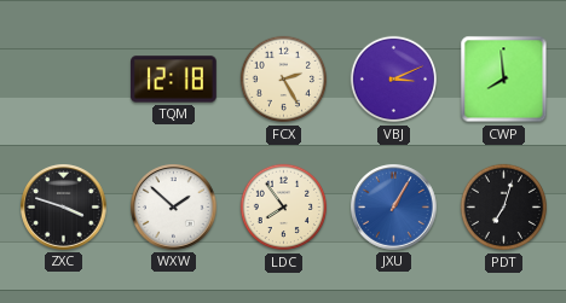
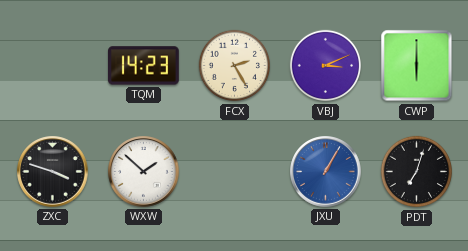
TQM: 12:18 -> 14:23
CWP: 7:59 -> 6:00
LDC: 7:54 -> none
